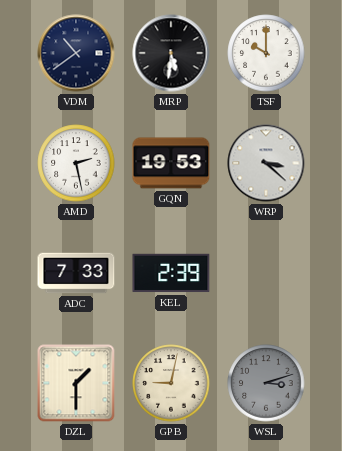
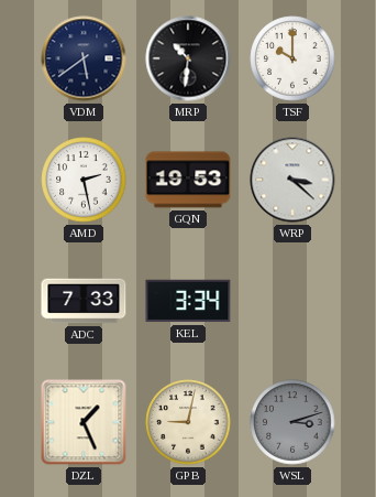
VDM: 10:39 -> 5:39
MRP: 5:31 -> 10:31
KEL: 2:39 -> 3:34
DZL: 1:30 -> 1:26
